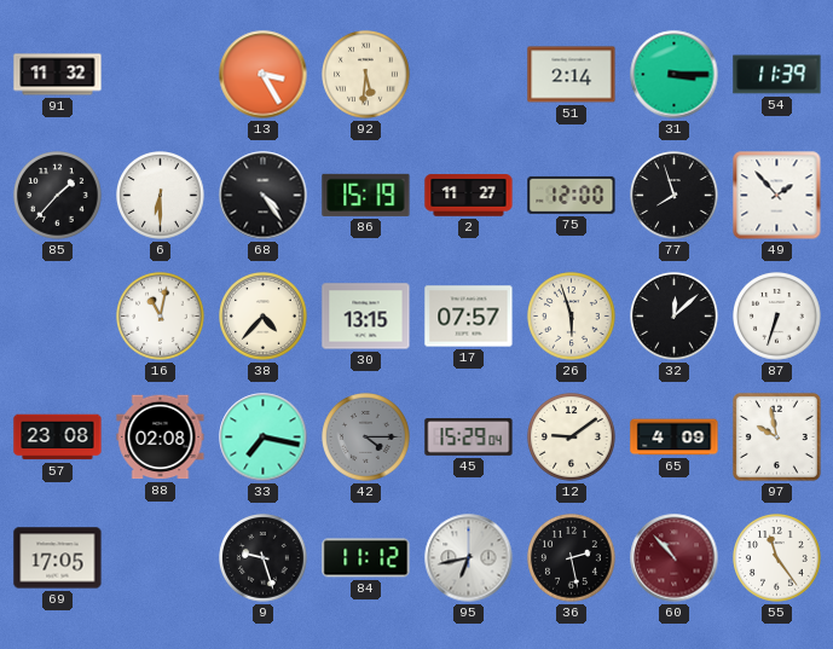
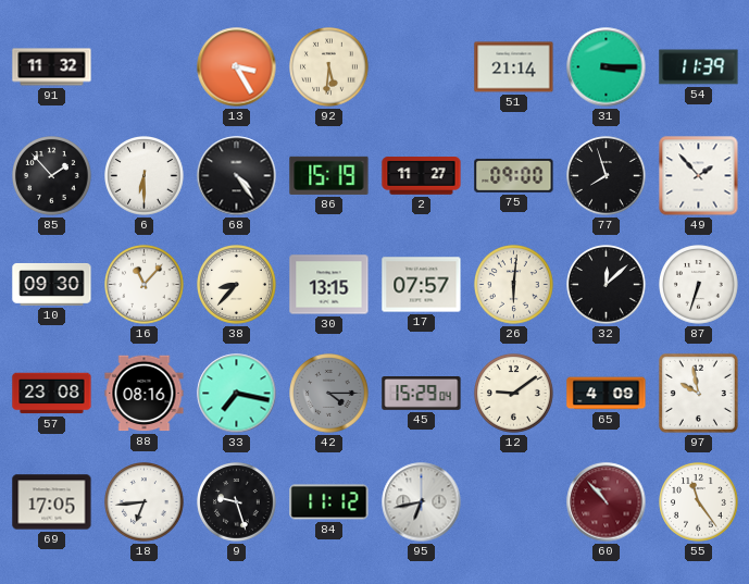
51: 2:14 -> 21:14
85: 1:37 -> 1:53
75: 12:00 -> 09:00
10: none -> 09:30
16: 11:02 -> 11:07
38: 4:37 -> 8:37
26: 5:57 -> 6:01
88: 02:08 -> 08:16
18: none -> 6:44
36: 2:28 -> none
